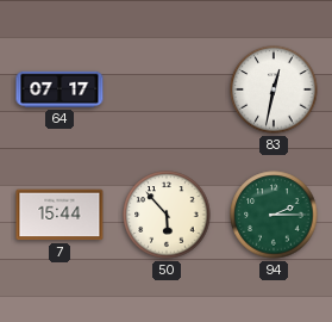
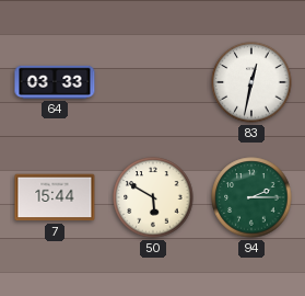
64: 07:17 -> 03:33
50: 5:53 -> 5:50
